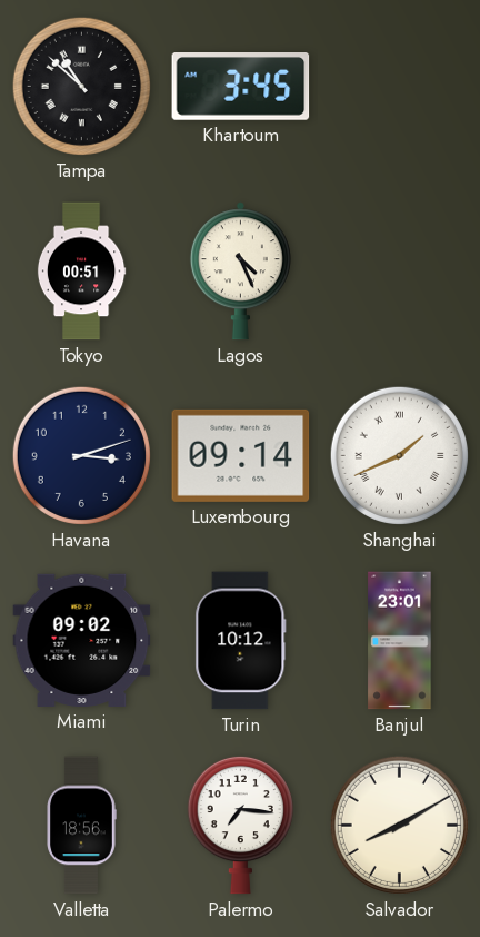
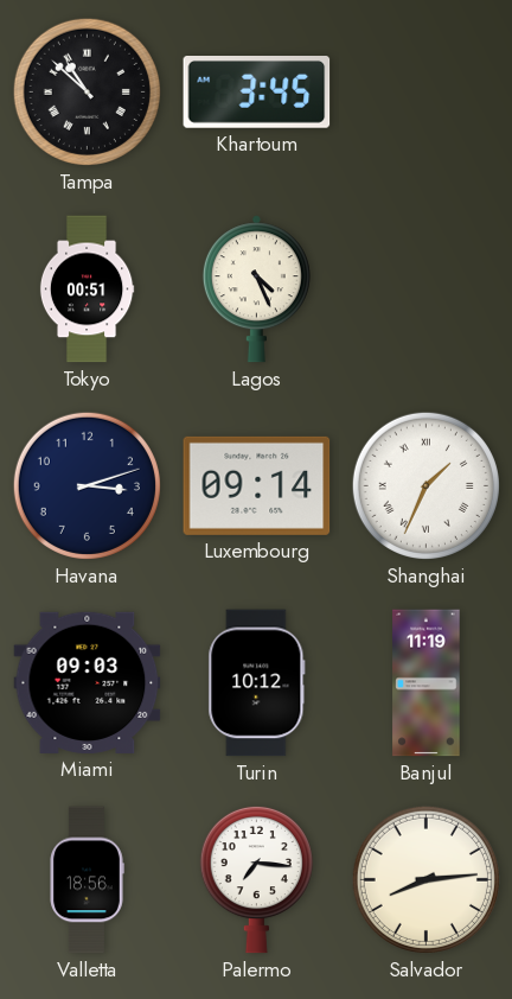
Shanghai: 1:41 -> 1:34
Miami: 09:02 -> 09:03
Banjul: 23:01 -> 11:19
Salvador: 8:10 -> 8:14
